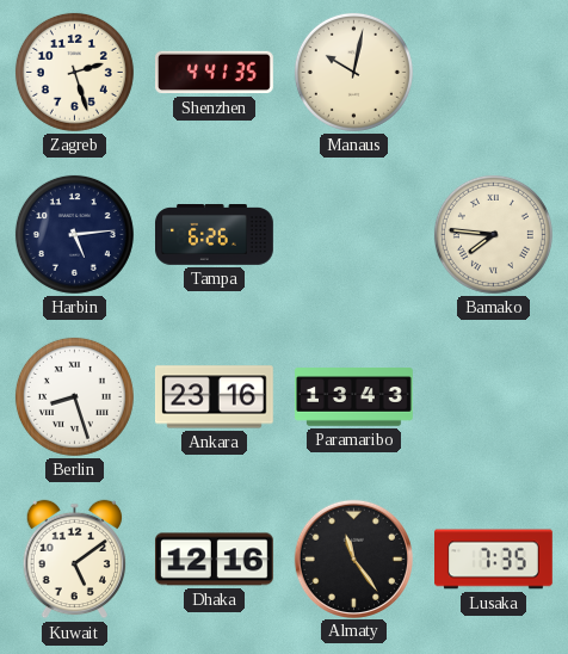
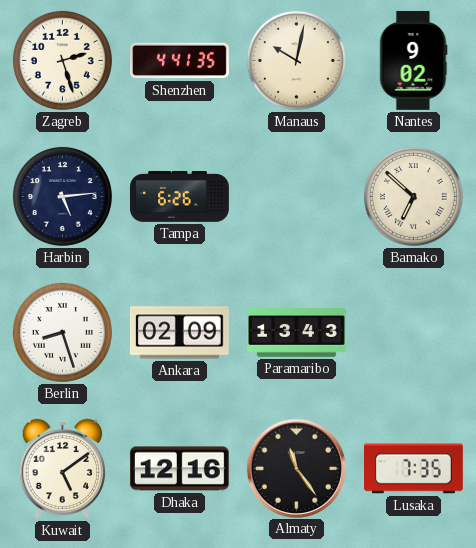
Nantes: none -> 9:02
Bamako: 7:46 -> 6:52
Ankara: 23:16 -> 02:09
